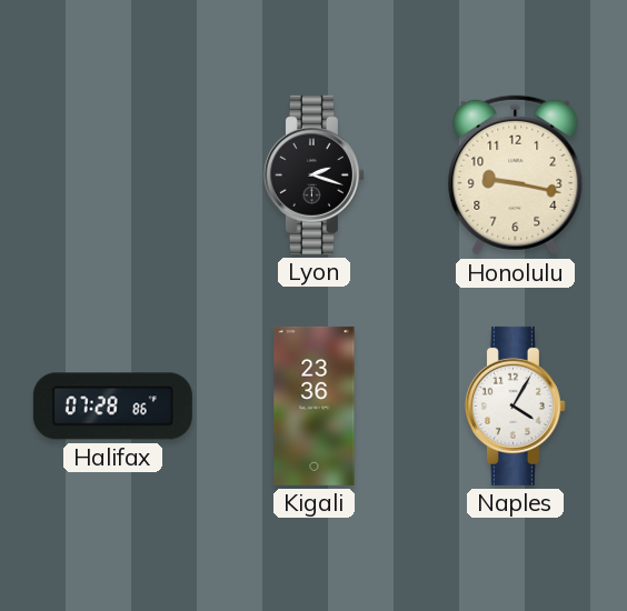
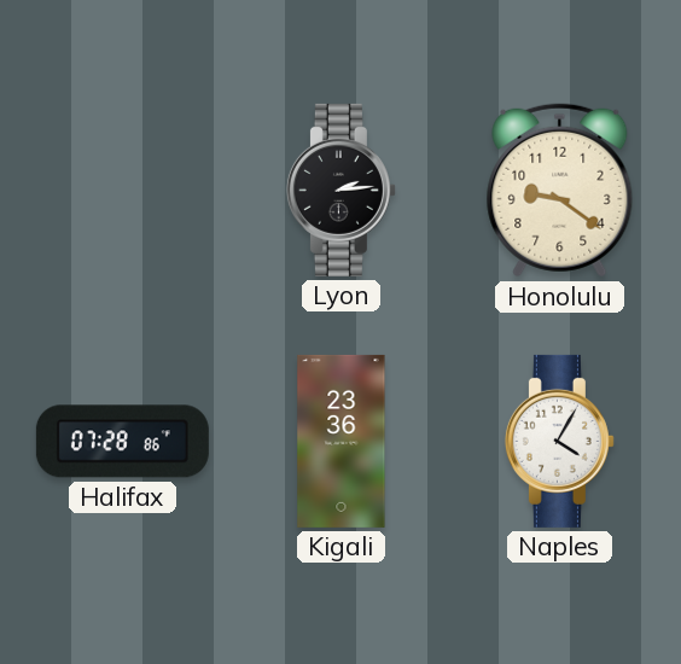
Lyon: 2:18 -> 2:14
Honolulu: 9:17 -> 9:21
